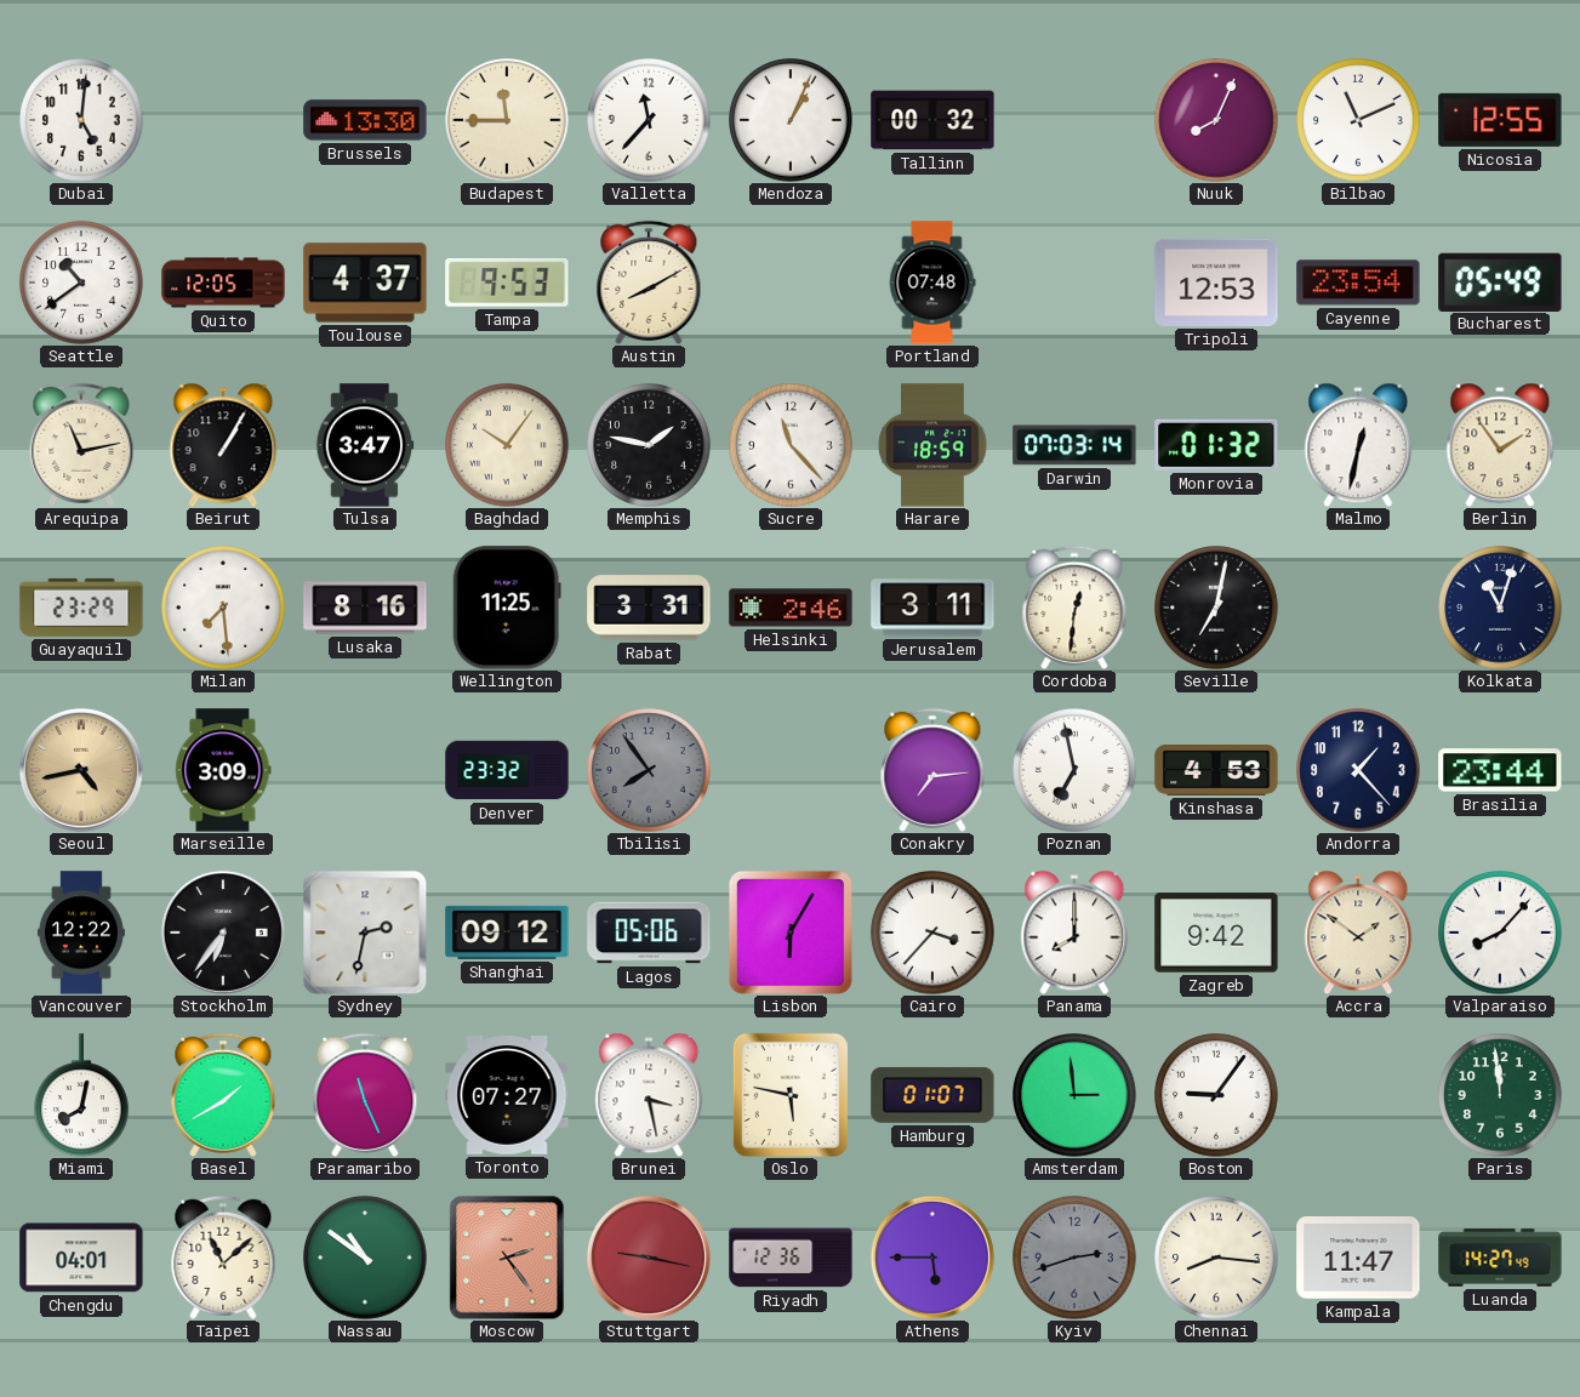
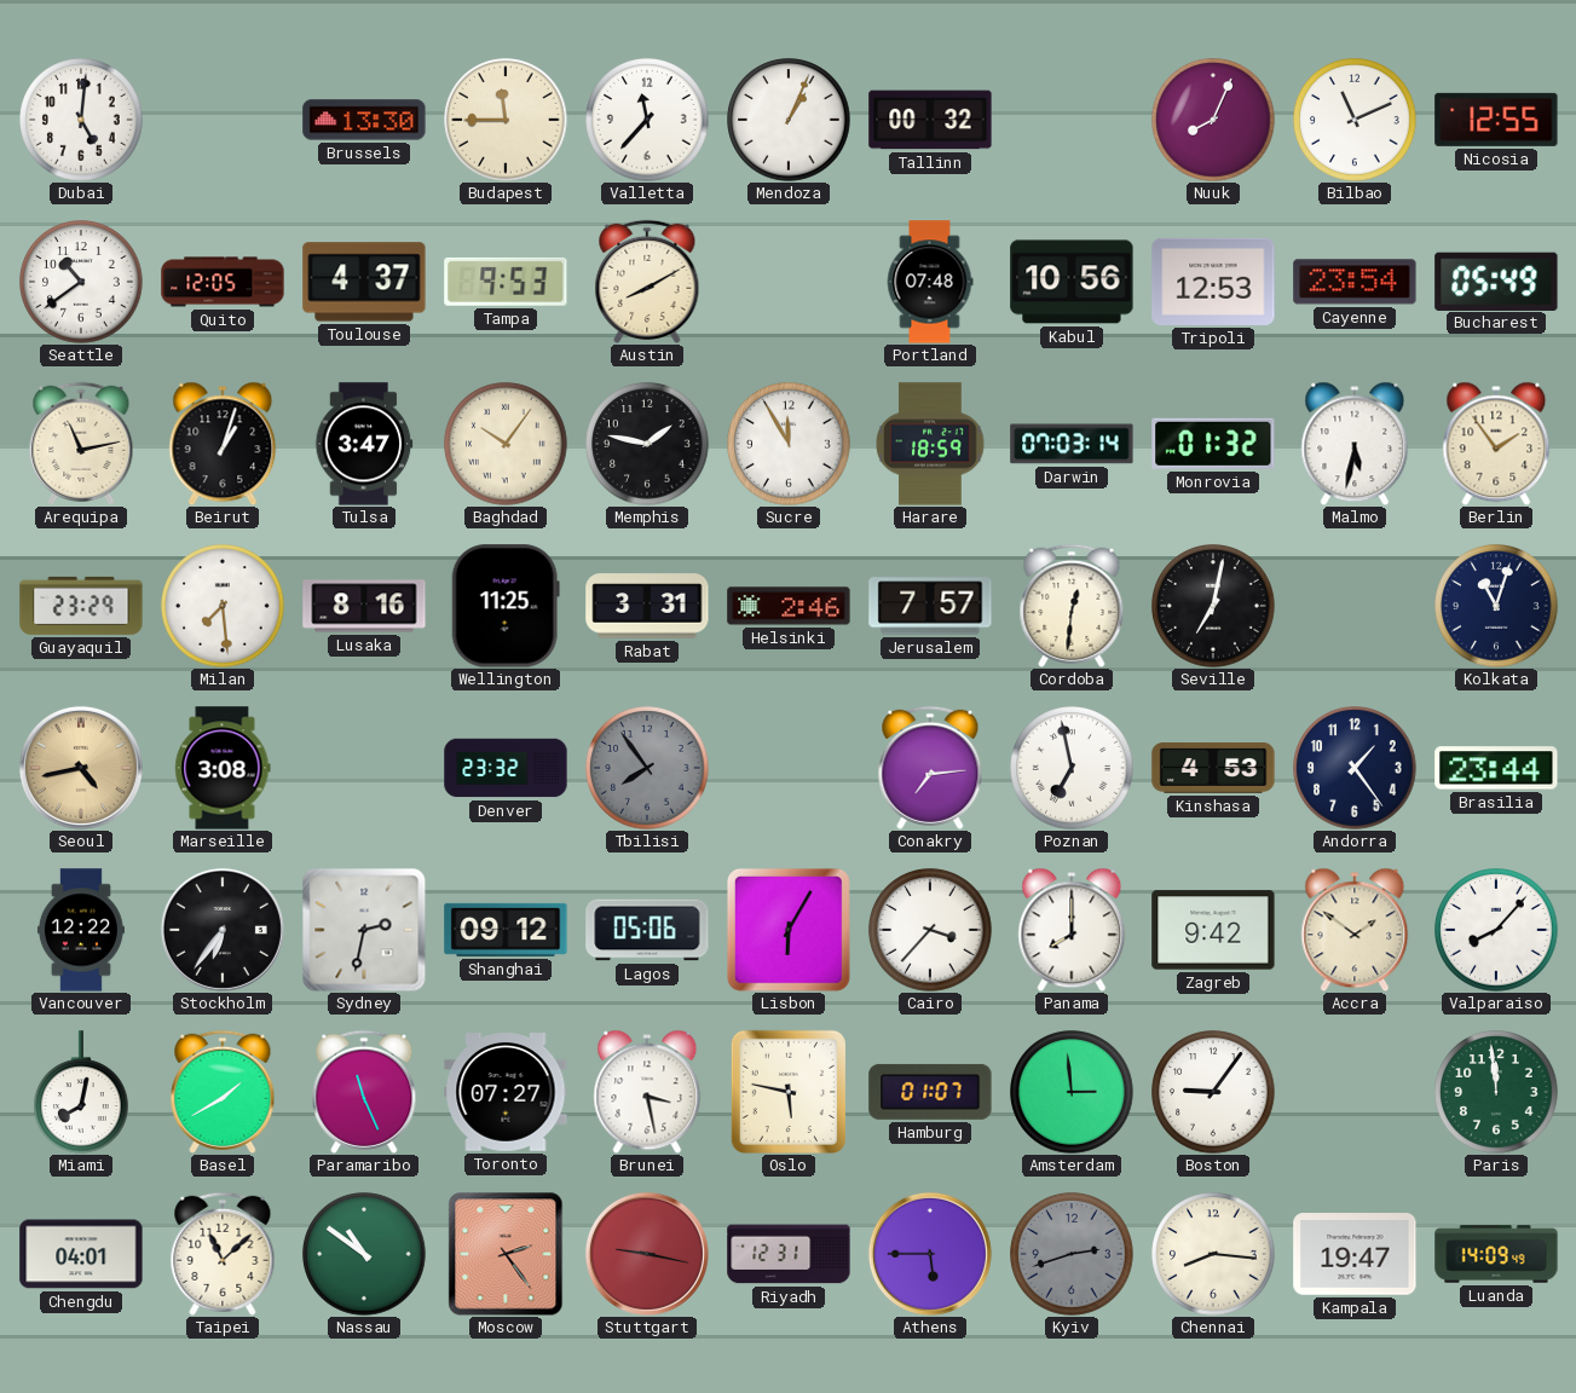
Kabul: none -> 10:56
Beirut: 1:05 -> 1:03
Sucre: 11:23 -> 11:55
Malmo: 12:32 -> 5:32
Jerusalem: 3:11 -> 7:57
Marseille: 3:09 -> 3:08
Andorra: 1:23 -> 1:24
Riyadh: 12:36 -> 12:31
Kampala: 11:47 -> 19:47
Luanda: 14:27 -> 14:09
